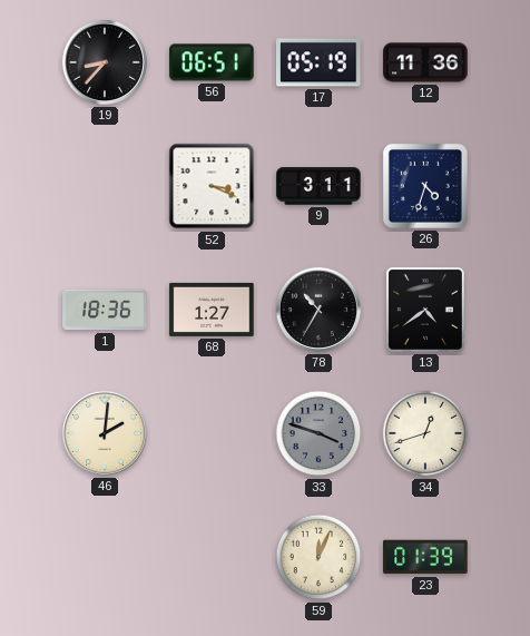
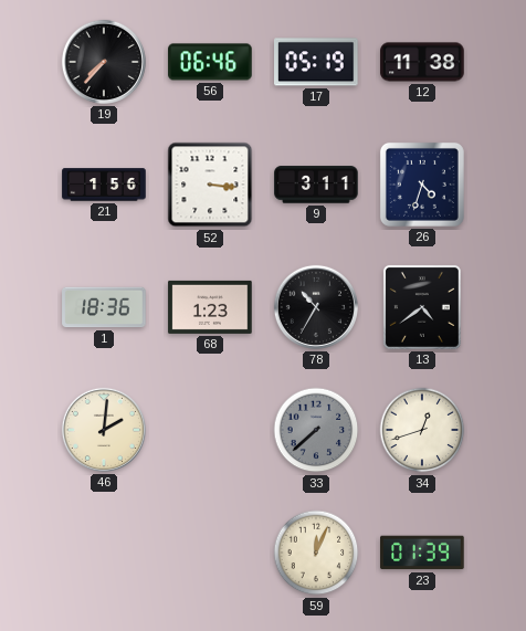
19: 8:37 -> 7:37
56: 06:51 -> 06:46
12: 11:36 -> 11:38
21: none -> 1:56
52: 3:19 -> 3:16
68: 1:27 -> 1:23
33: 3:48 -> 7:38
